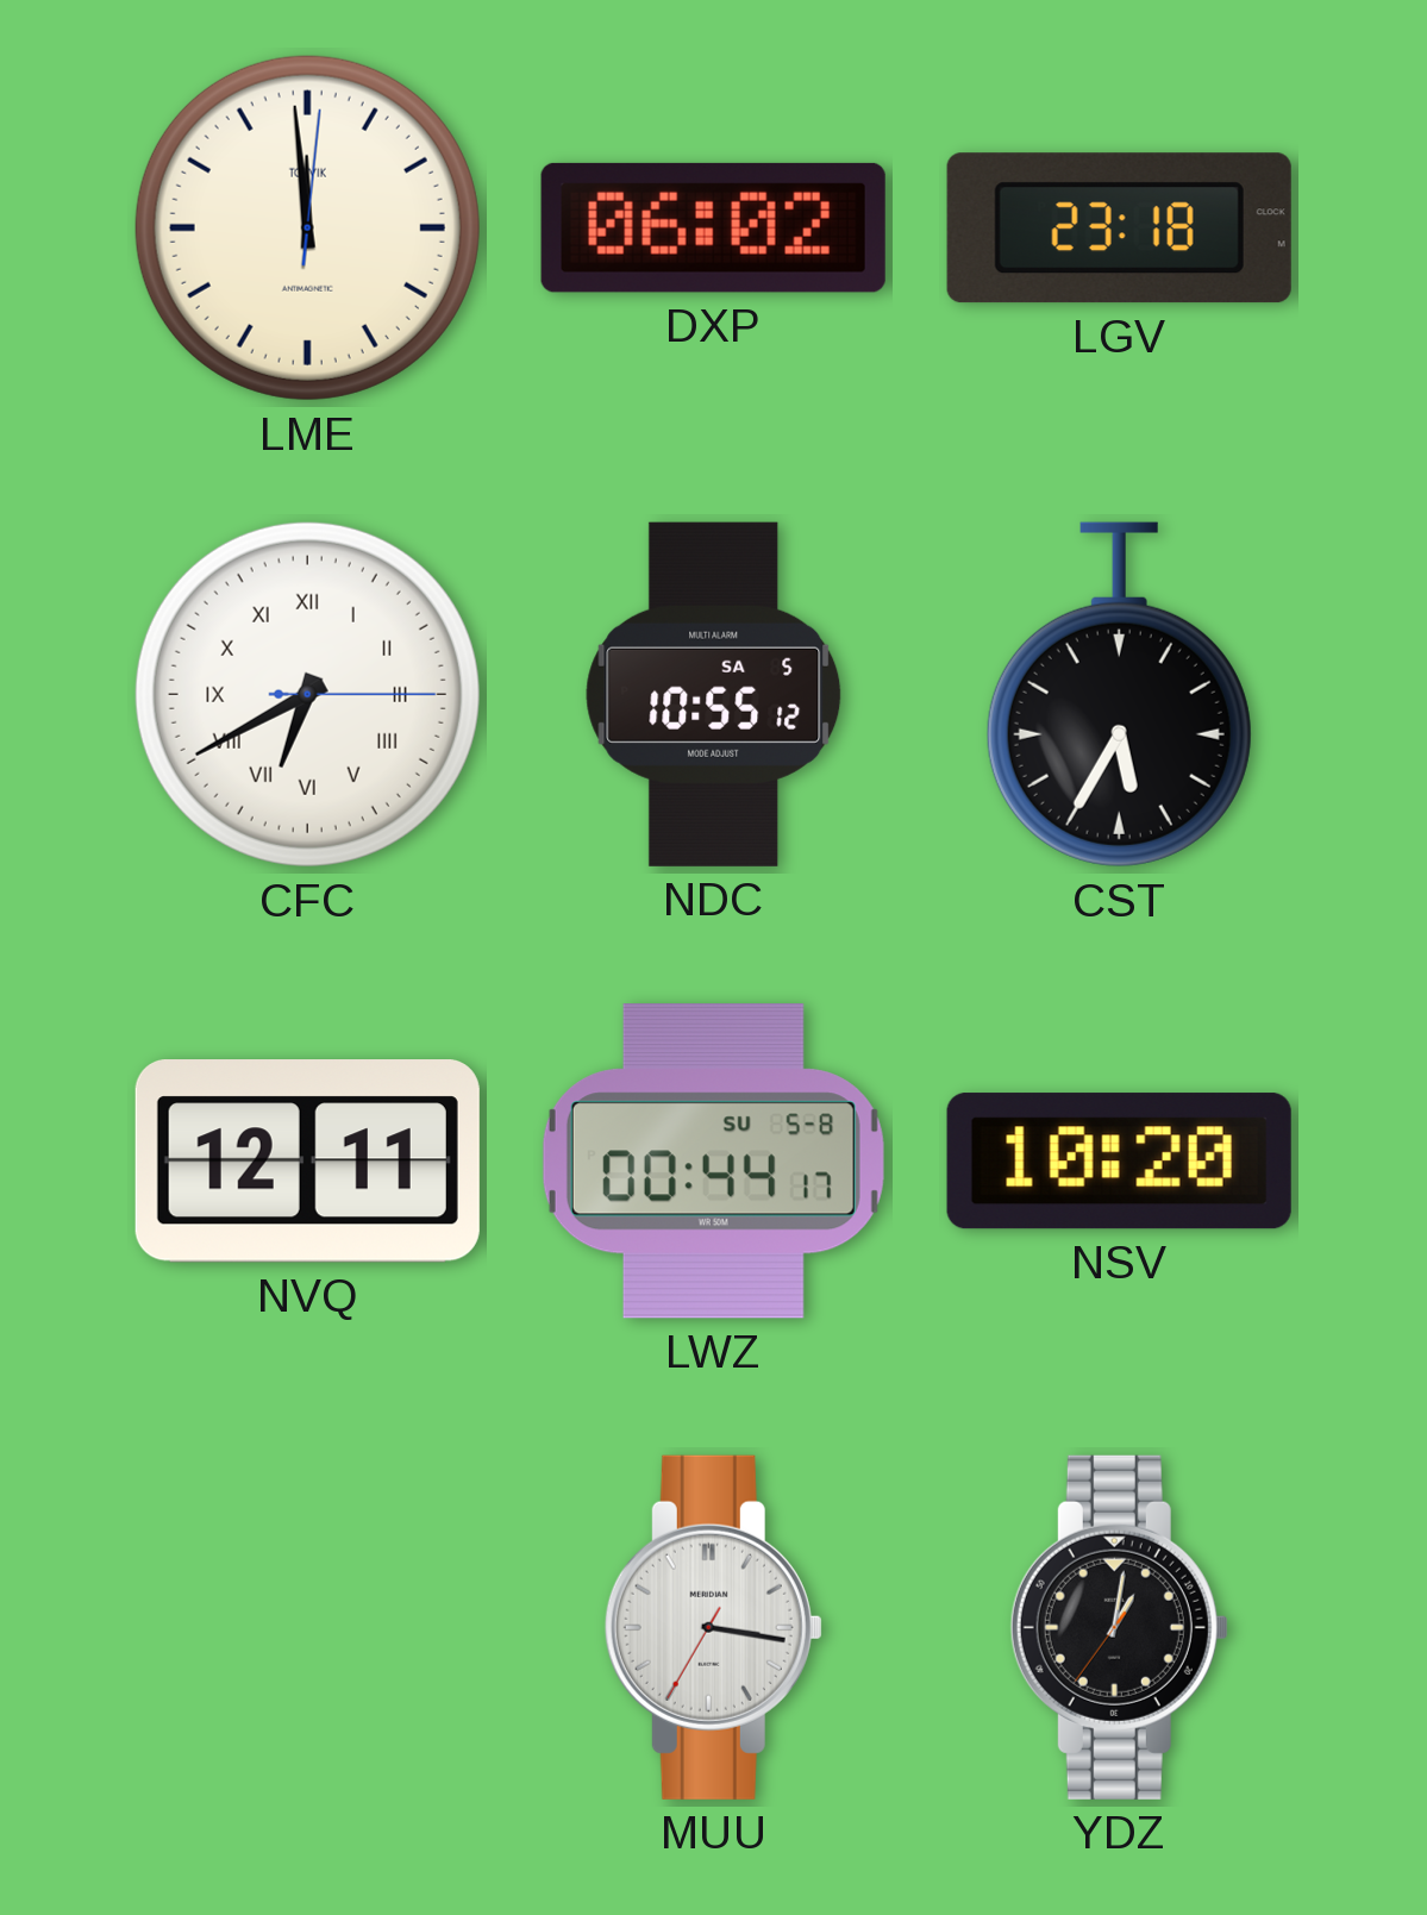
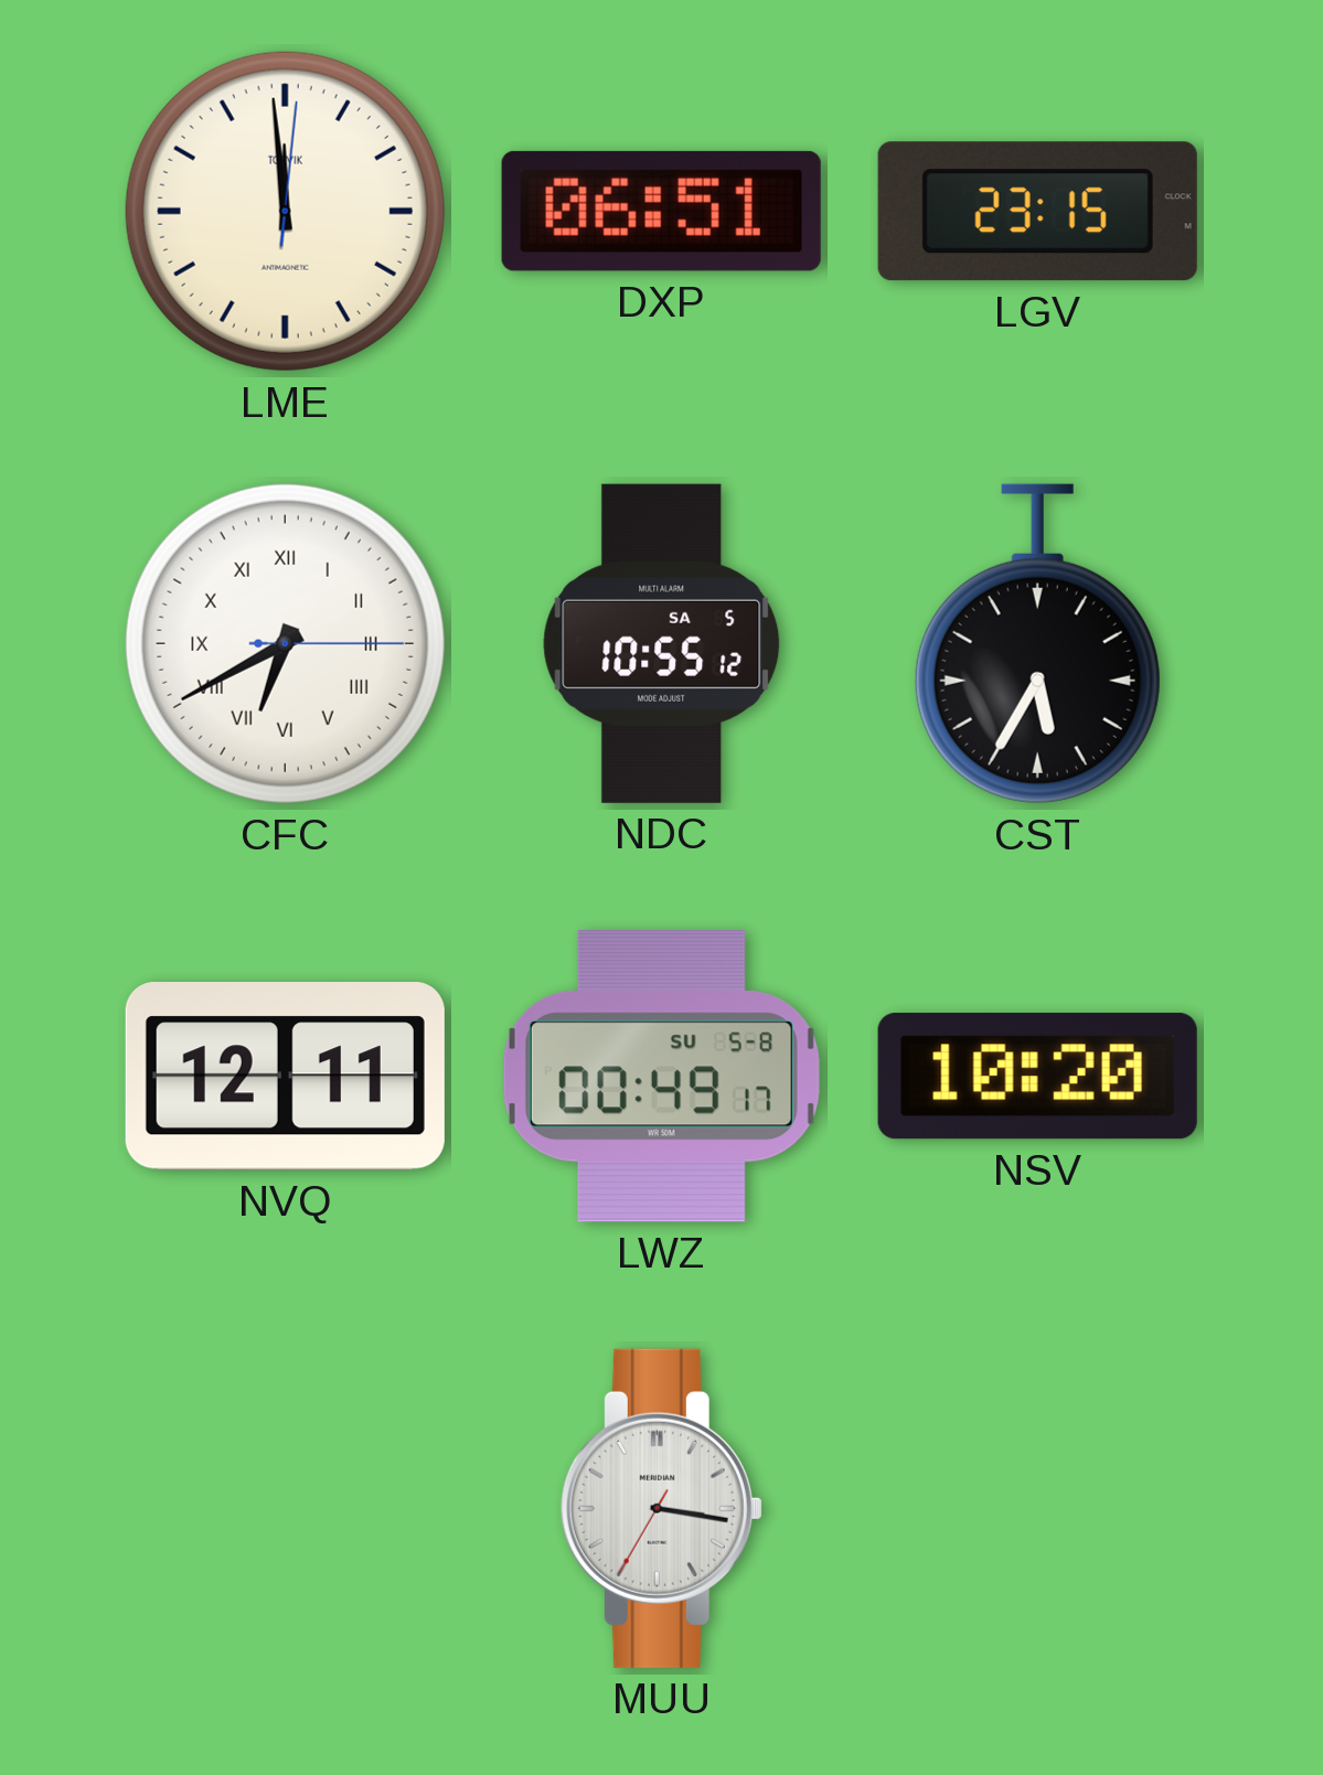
DXP: 06:02 -> 06:51
LGV: 23:18 -> 23:15
LWZ: 00:44 -> 00:49
YDZ: 1:01 -> none
